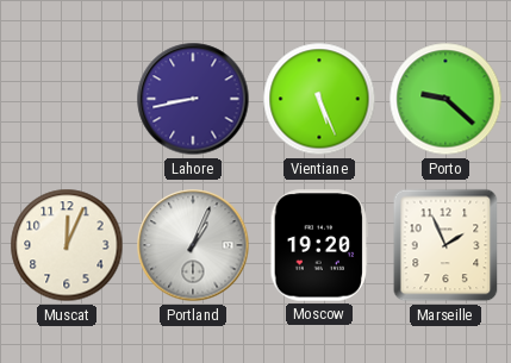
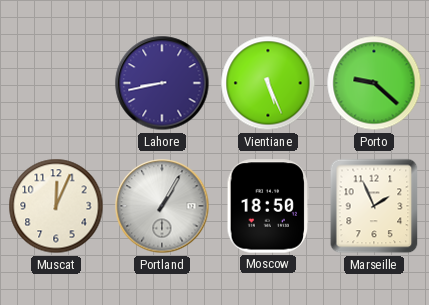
Portland: 1:04 -> 1:05
Moscow: 19:20 -> 18:50
